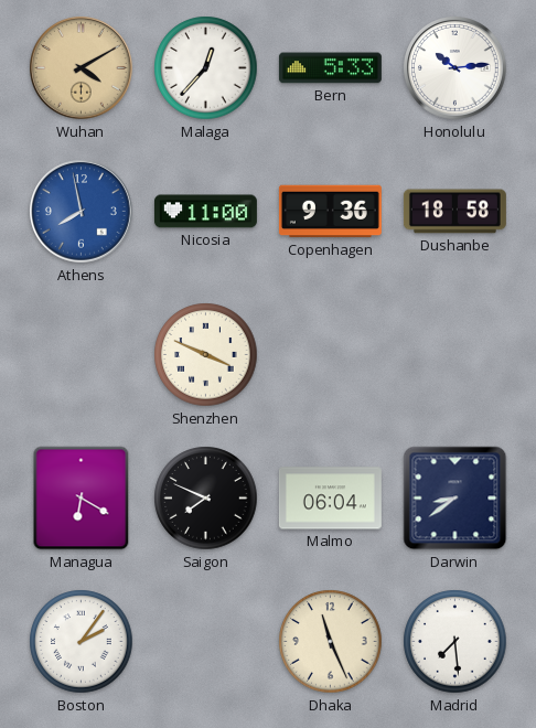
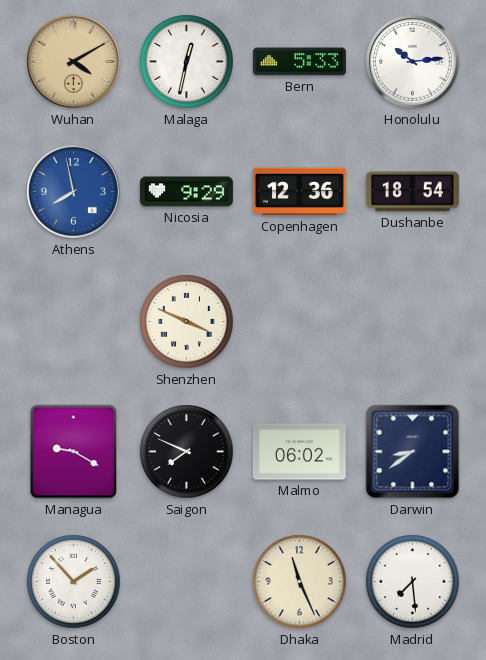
Malaga: 12:37 -> 12:32
Nicosia: 11:00 -> 9:29
Copenhagen: 9:36 -> 12:36
Dushanbe: 18:58 -> 18:54
Managua: 6:20 -> 9:20
Malmo: 06:04 -> 06:02
Boston: 2:06 -> 1:53
